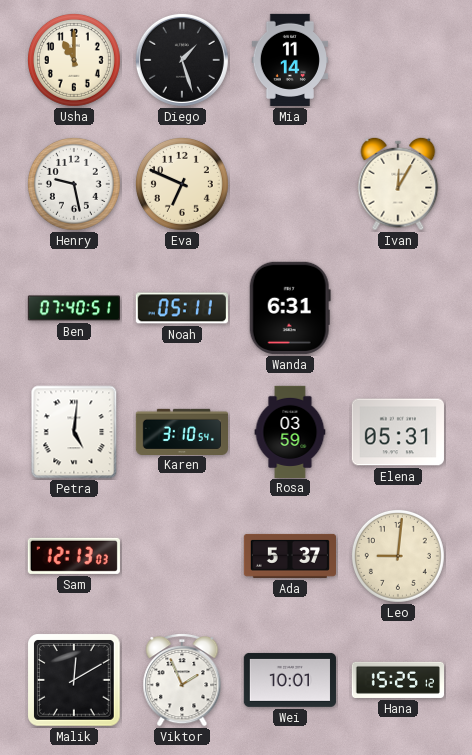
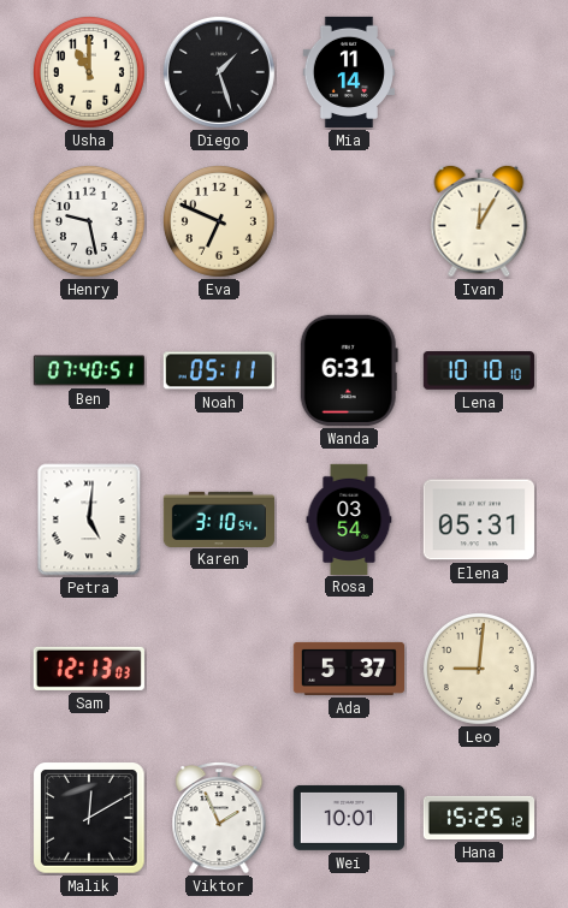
Lena: none -> 10:10
Rosa: 03:59 -> 03:54
